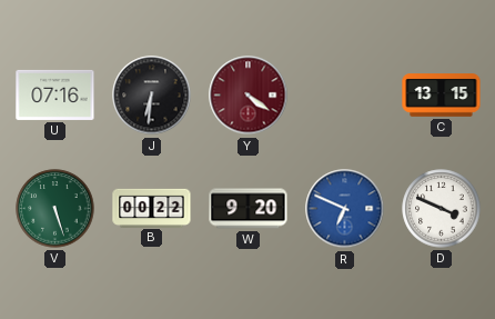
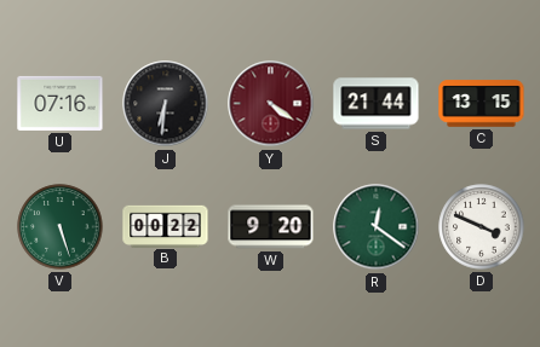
S: none -> 21:44
R: 6:49 -> 12:21
R dial: blue -> green
